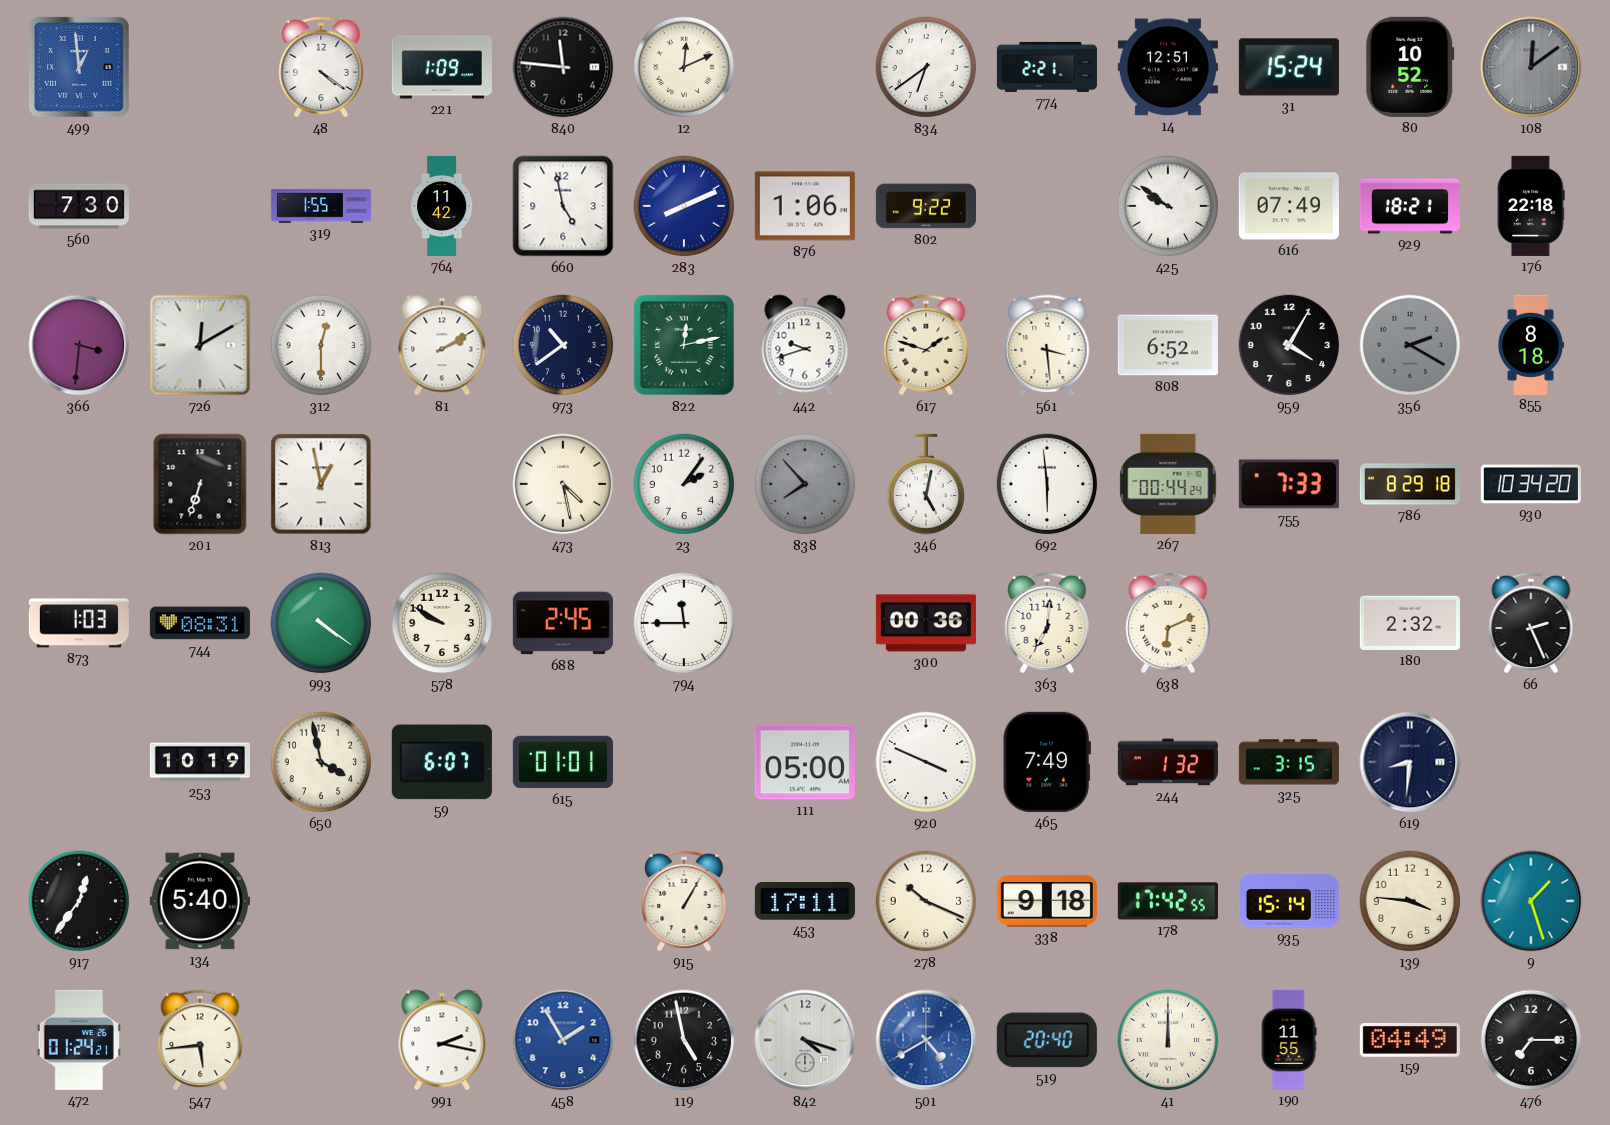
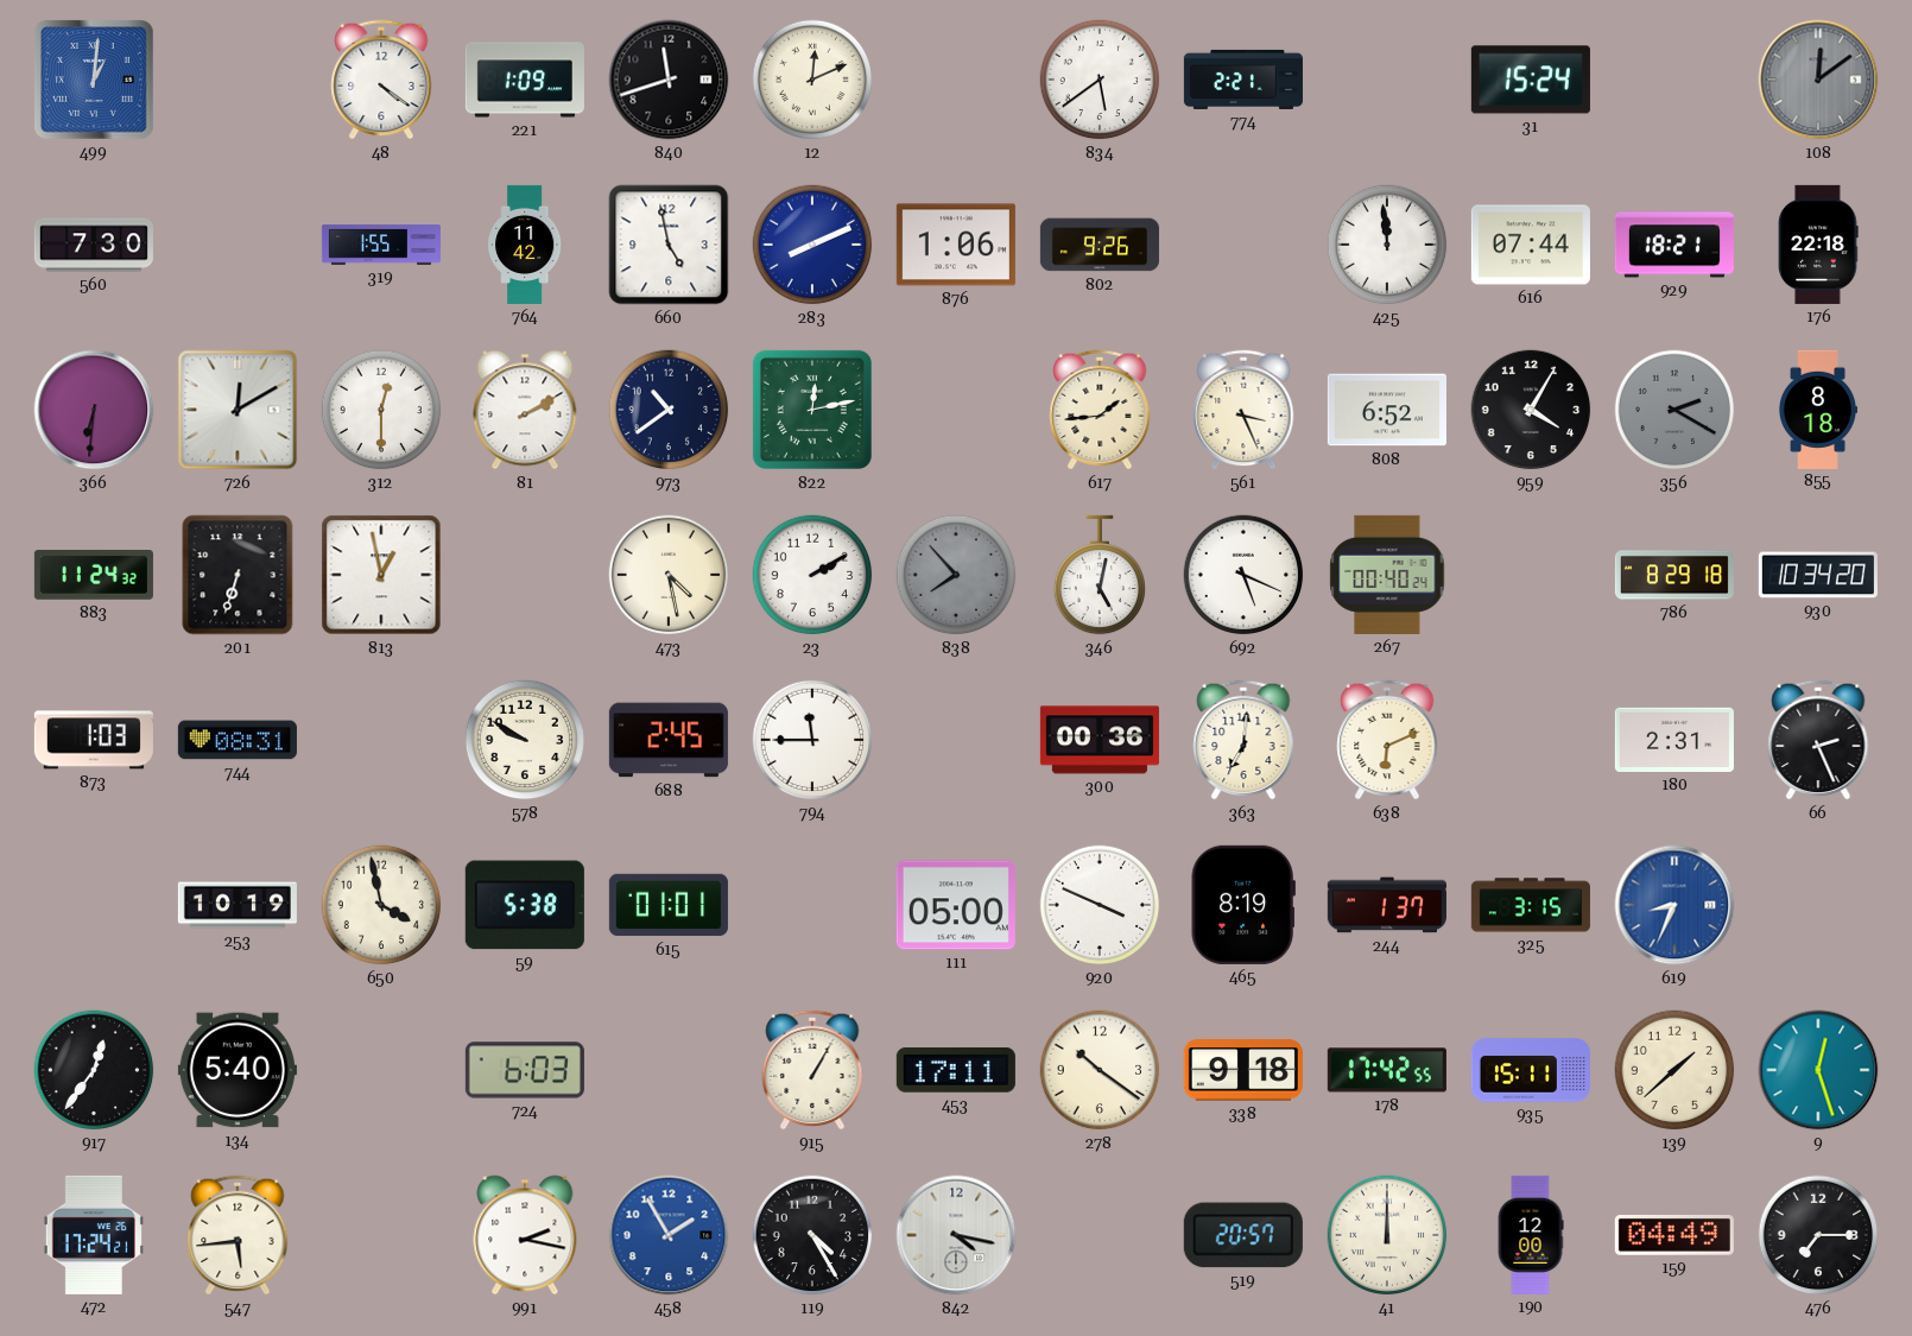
499: 12:59 -> 1:01
840: 11:46 -> 11:42
834: 6:39 -> 5:39
14: 12:51 -> none
80: 10:52 -> none
802: 9:22 -> 9:26
425: 9:51 -> 11:59
616: 07:49 -> 07:44
366: 3:31 -> 6:31
442: 9:42 -> none
617: 1:48 -> 1:44
561: 3:29 -> 3:26
883: none -> 11:24
23: 2:06 -> 2:10
692: 5:59 -> 5:19
267: 00:44 -> 00:40
755: 7:33 -> none
993: 4:21 -> none
180: 2:32 -> 2:31
59: 6:07 -> 5:38
465: 7:49 -> 8:19
244: 1:32 -> 1:37
619: 8:31 -> 8:34
619 dial: navy -> blue
724: none -> 6:03
278: 10:19 -> 10:21
935: 15:14 -> 15:11
139: 3:46 -> 1:38
9: 1:27 -> 12:27
472: 01:24 -> 17:24
119: 4:58 -> 4:25
842: 4:18 -> 4:17
501: 4:40 -> none
519: 20:40 -> 20:57
190: 11:55 -> 12:00
